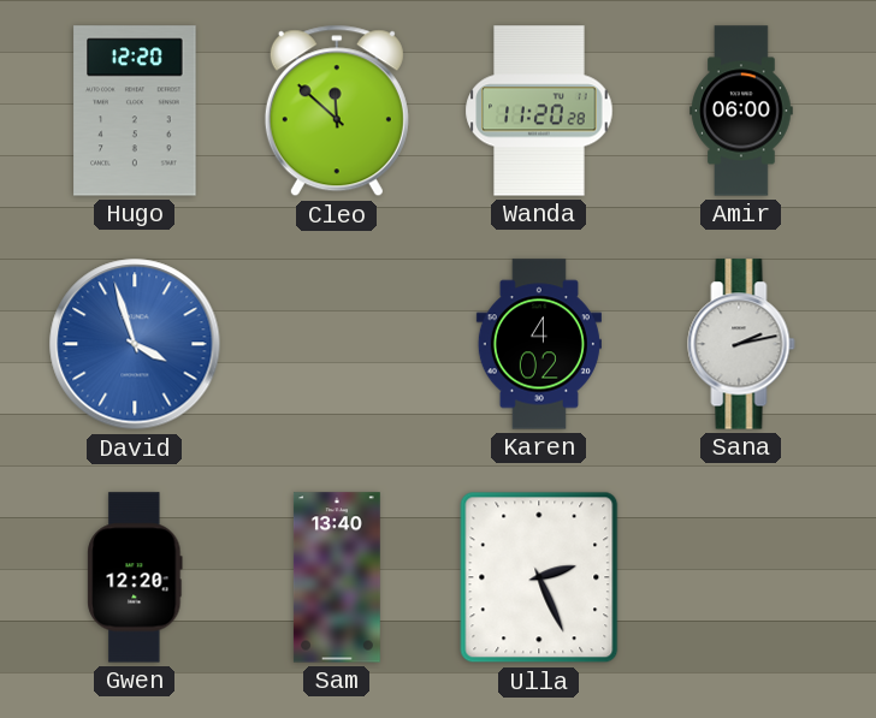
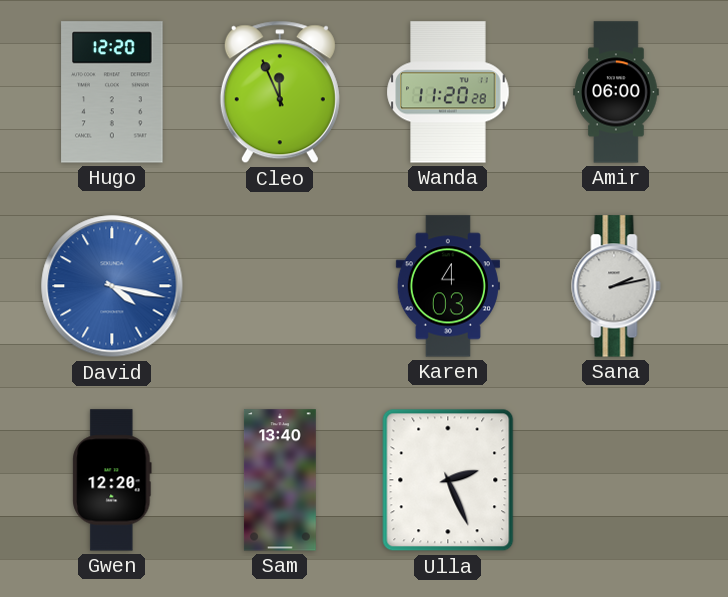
Cleo: 11:52 -> 11:56
David: 3:57 -> 4:17
Karen: 4:02 -> 4:03
